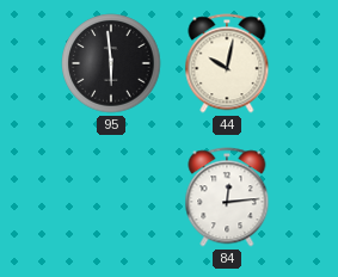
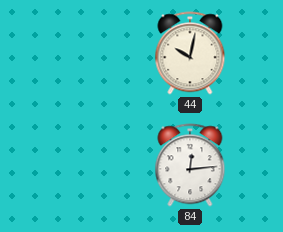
95: 5:59 -> none
